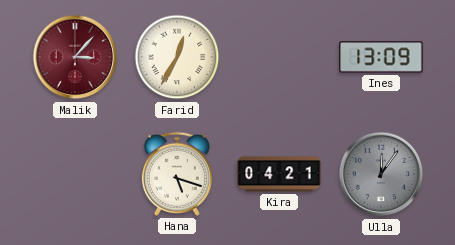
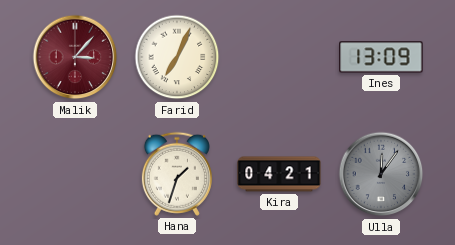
Farid: 12:35 -> 7:04
Hana: 5:18 -> 1:33
